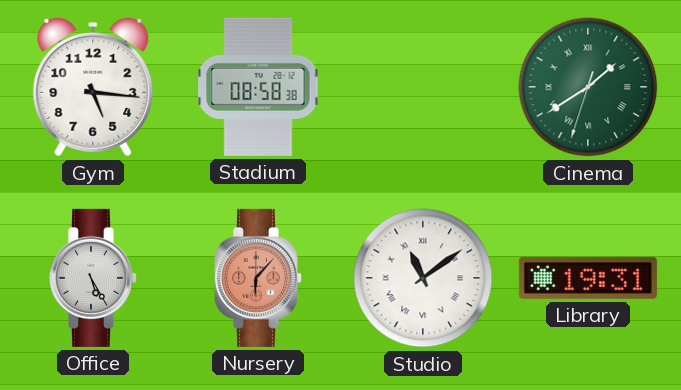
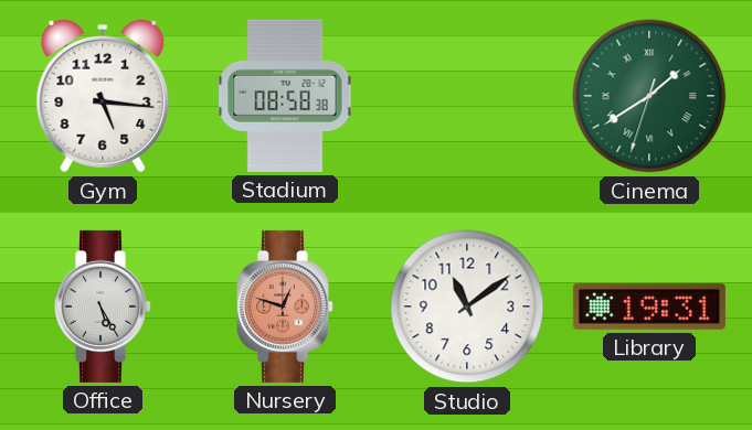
Nursery: 6:07 -> 12:48
Studio numerals: Roman -> Arabic
